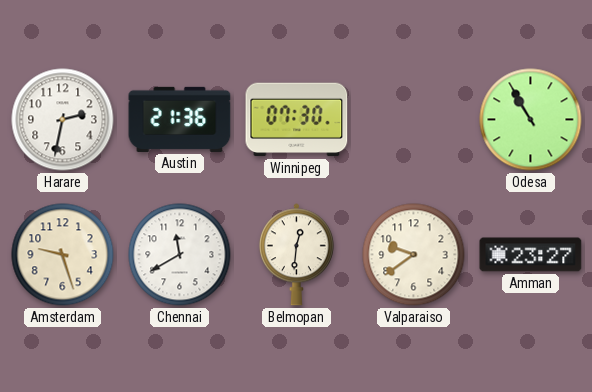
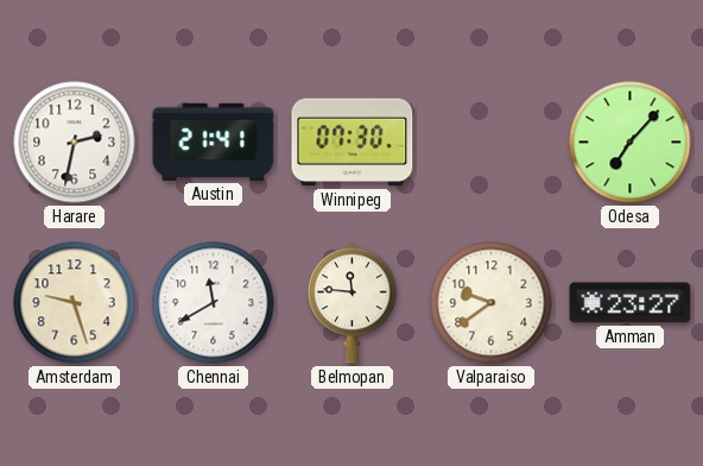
Austin: 21:36 -> 21:41
Odesa: 10:55 -> 7:07
Belmopan: 12:31 -> 11:46
